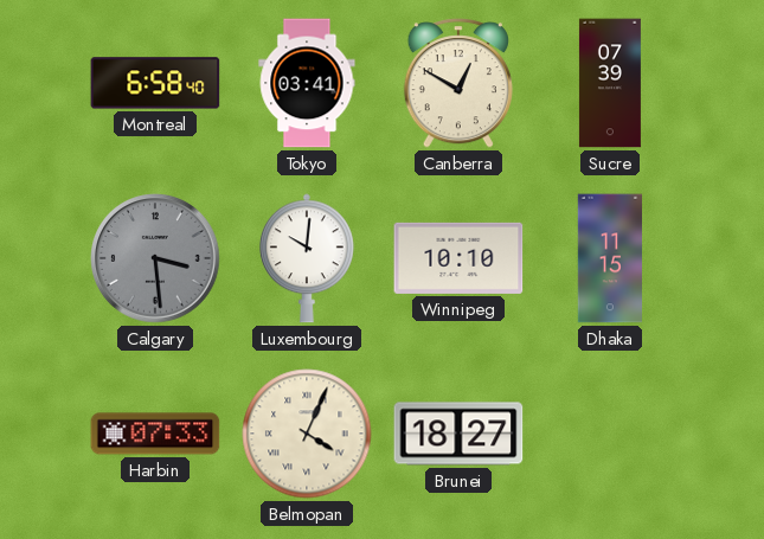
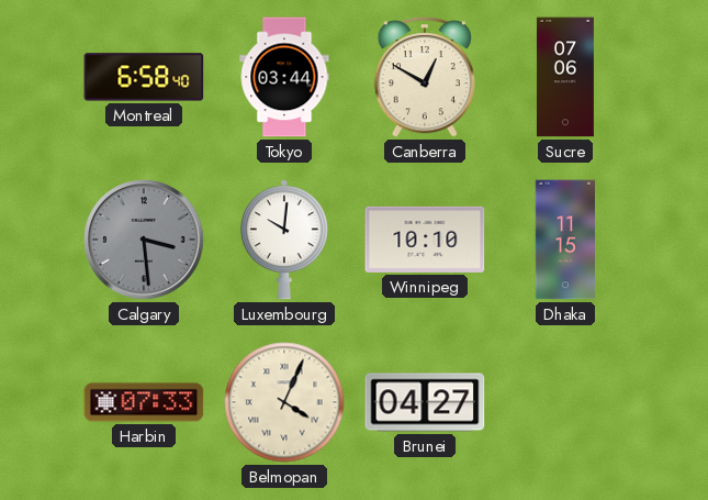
Tokyo: 03:41 -> 03:44
Sucre: 07:39 -> 07:06
Brunei: 18:27 -> 04:27
